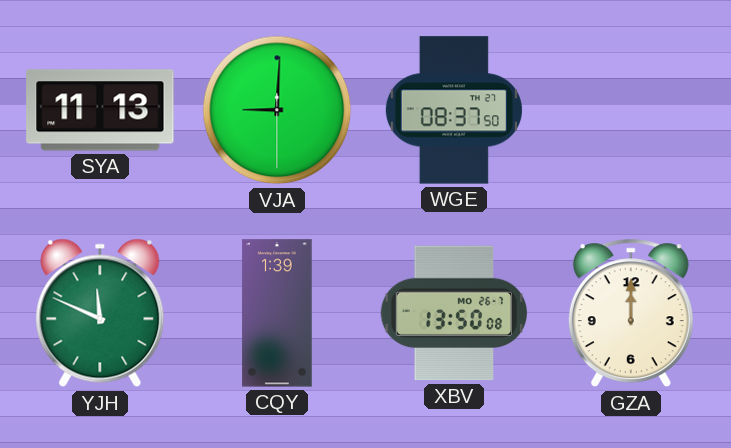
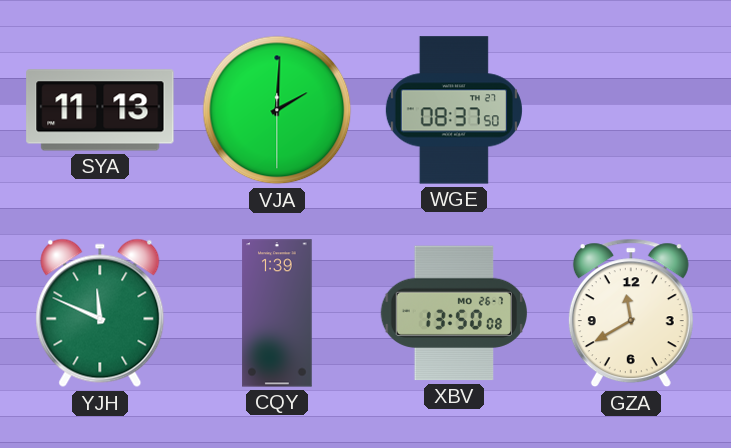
VJA: 9:00 -> 2:00
GZA: 12:00 -> 11:40
